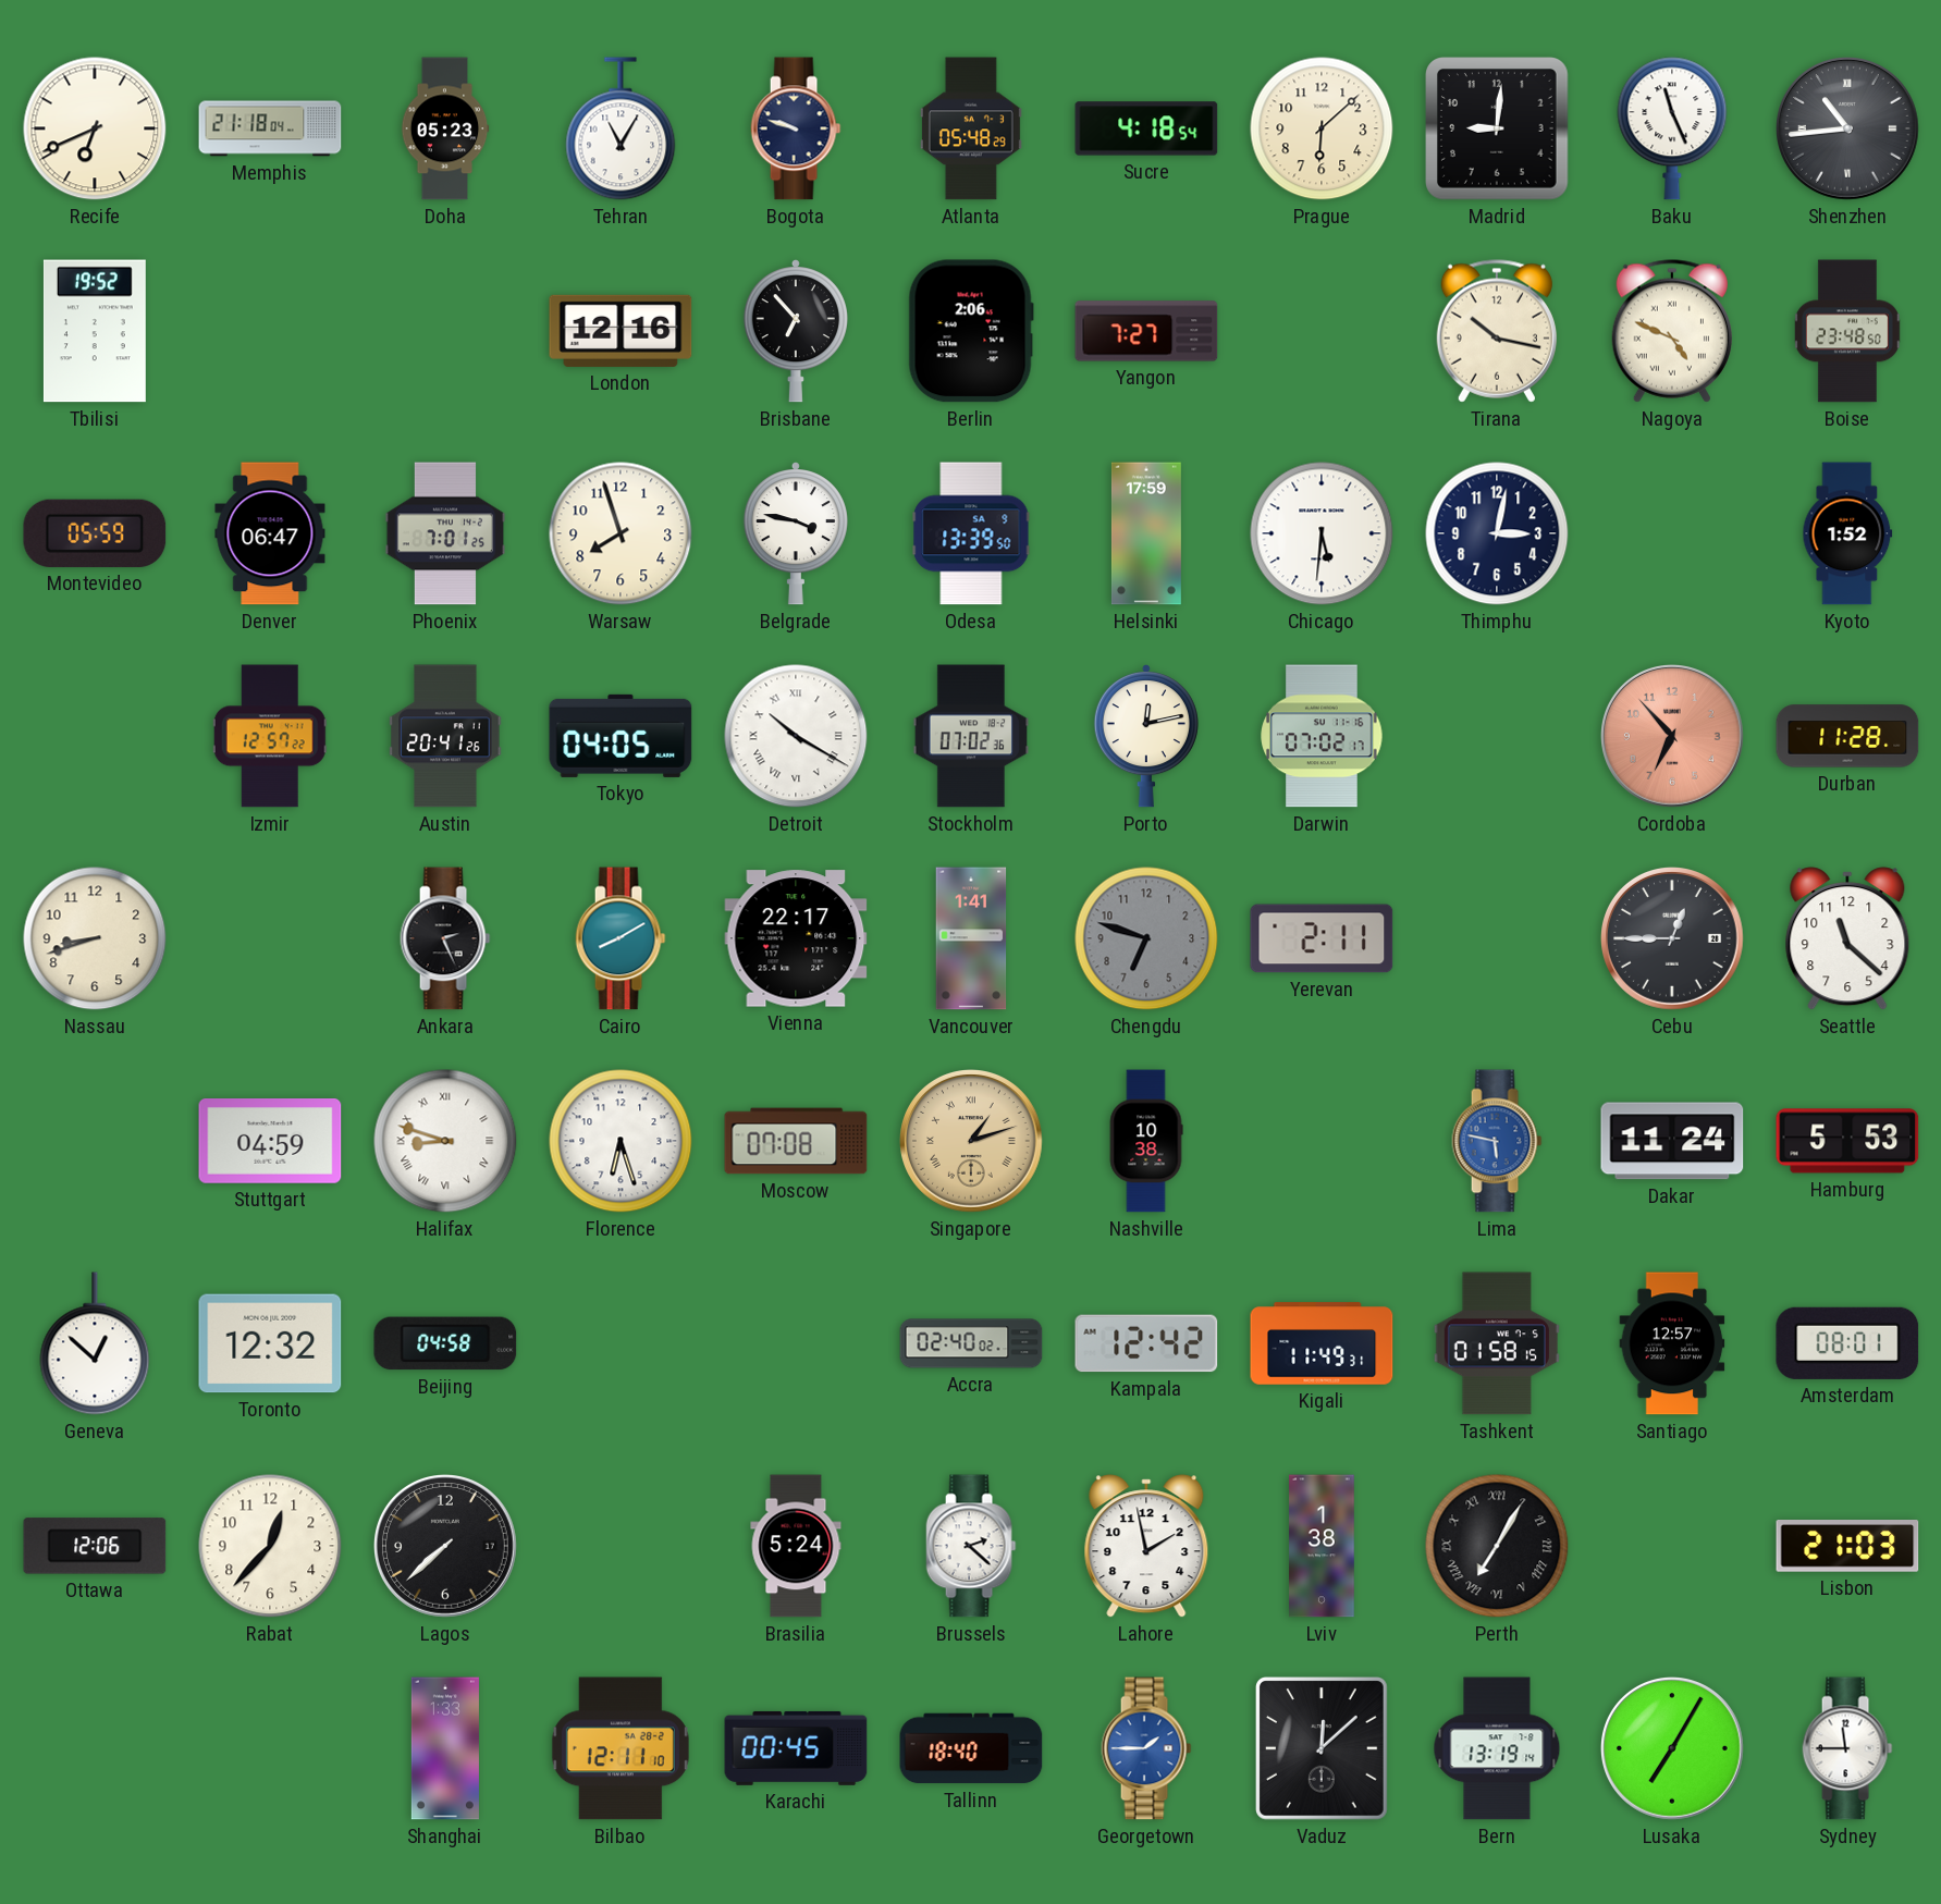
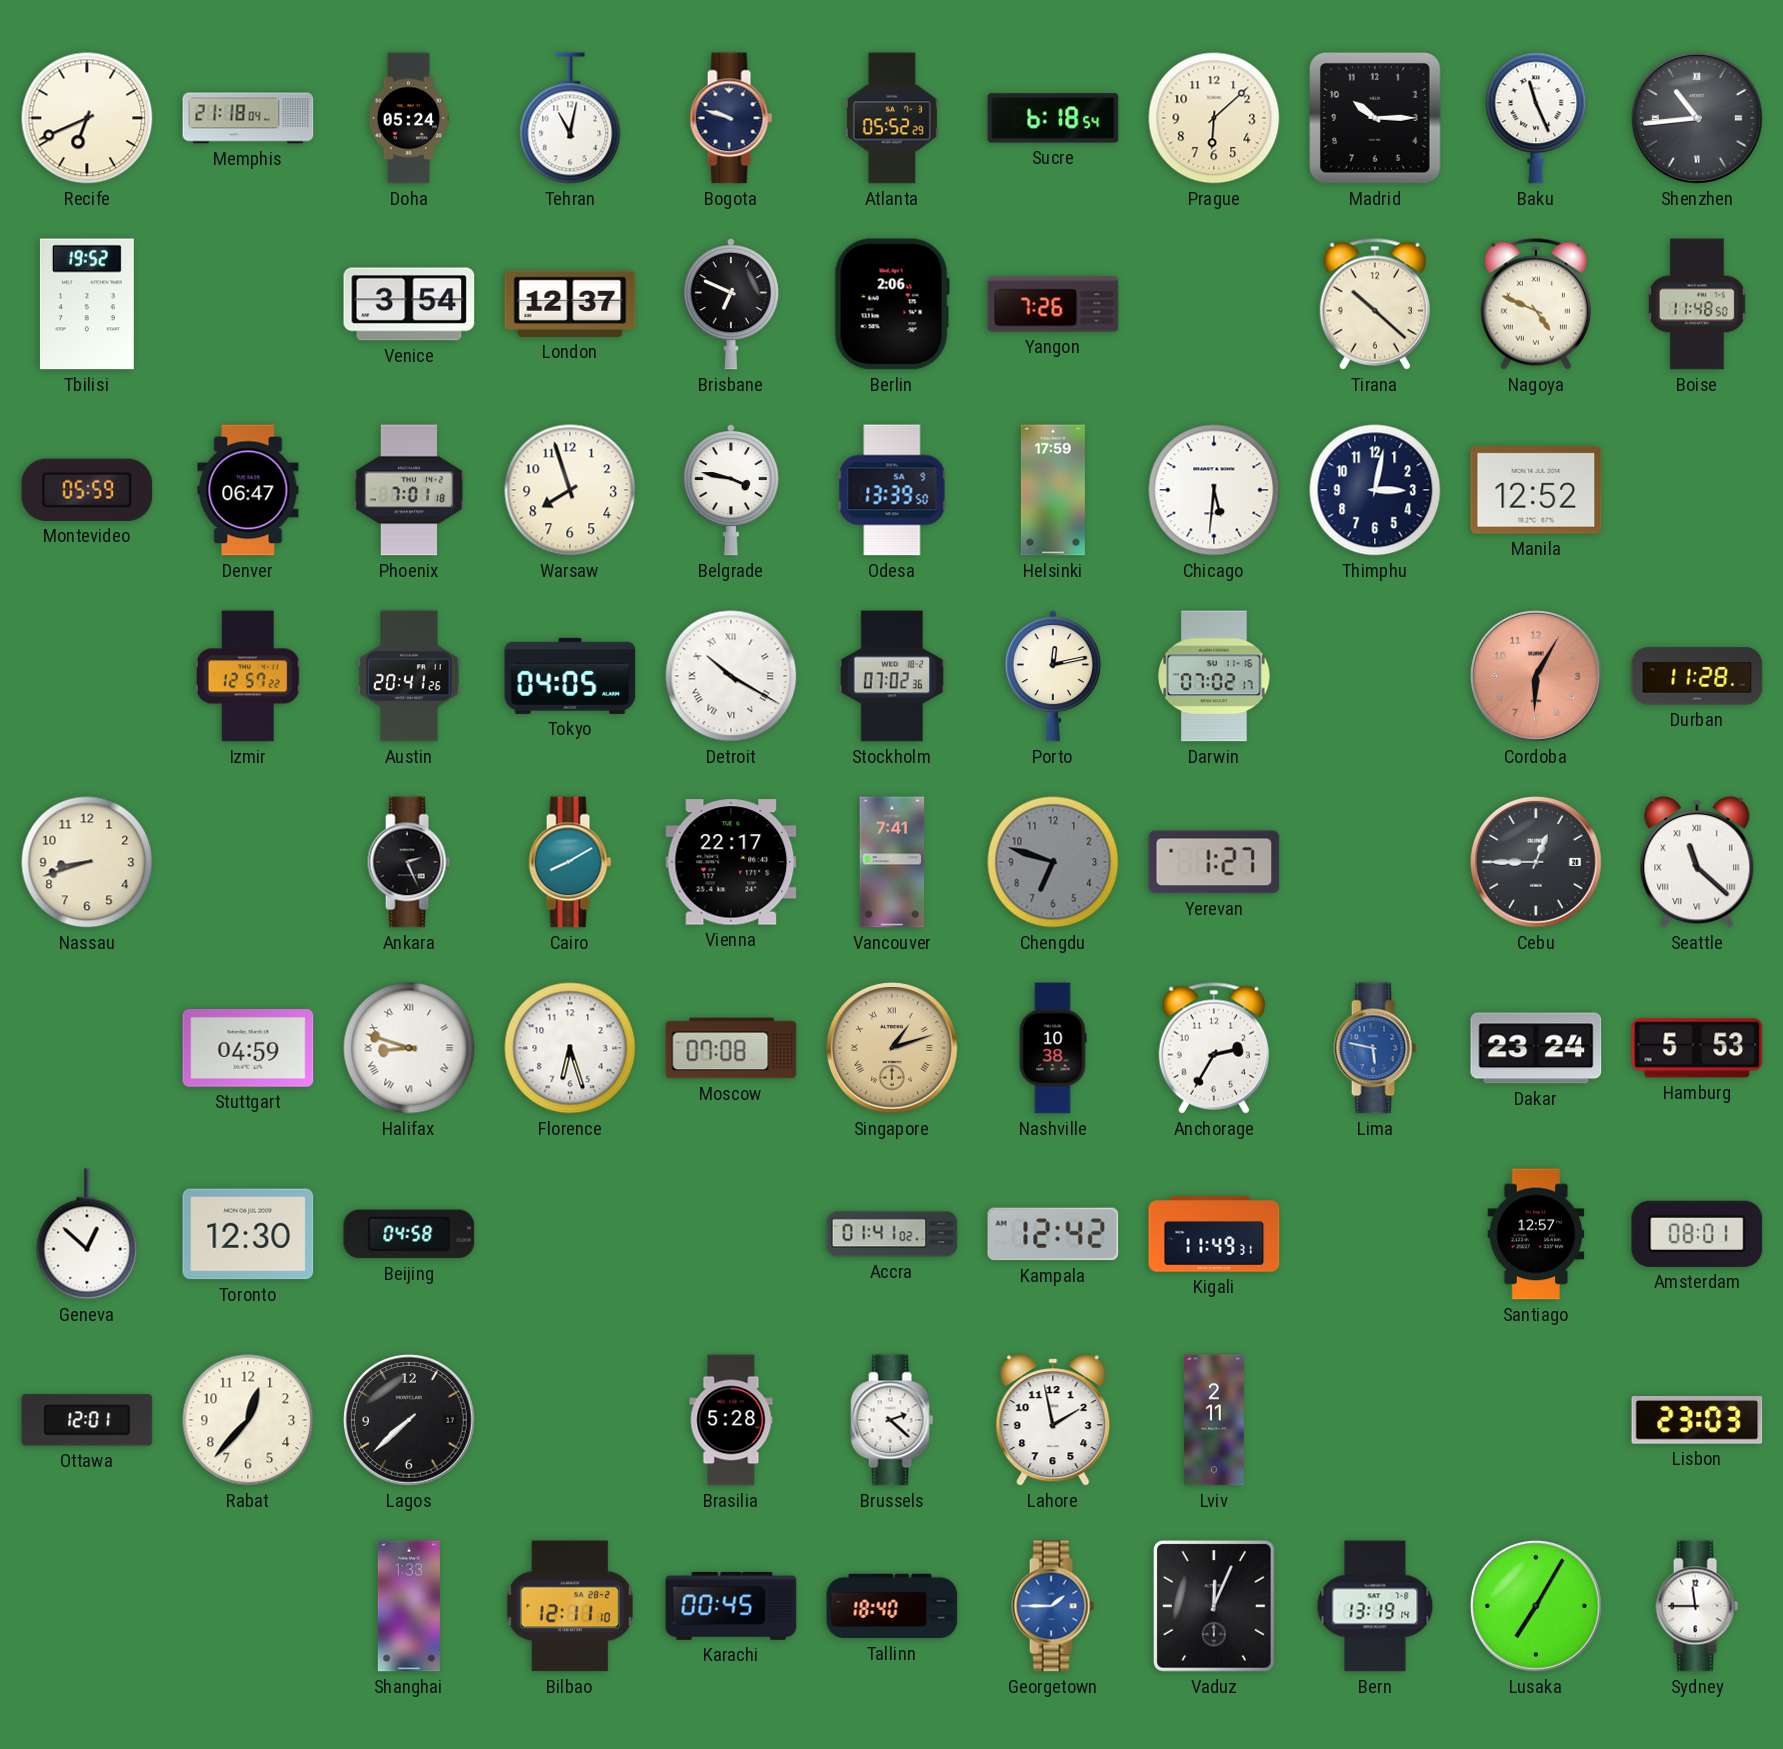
Doha: 05:23 -> 05:24
Tehran: 11:05 -> 11:02
Atlanta: 05:48 -> 05:52
Sucre: 4:18 -> 6:18
Madrid: 9:01 -> 10:15
Venice: none -> 3:54
London: 12:16 -> 12:37
Brisbane: 6:53 -> 6:49
Yangon: 7:27 -> 7:26
Tirana: 10:17 -> 10:22
Boise: 23:48 -> 11:48
Phoenix: 7:01:25 -> 7:01:18
Manila: none -> 12:52
Kyoto: 1:52 -> none
Cordoba: 6:53 -> 6:05
Vancouver: 1:41 -> 7:41
Yerevan: 2:11 -> 1:27
Seattle numerals: Arabic -> Roman
Anchorage: none -> 2:35
Dakar: 11:24 -> 23:24
Toronto: 12:32 -> 12:30
Accra: 02:40 -> 01:41
Tashkent: 01:58 -> none
Ottawa: 12:06 -> 12:01
Brasilia: 5:24 -> 5:28
Lviv: 1:38 -> 2:11
Perth: 7:05 -> none
Lisbon: 21:03 -> 23:03
Vaduz: 12:08 -> 12:04
